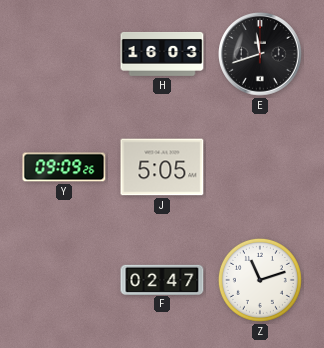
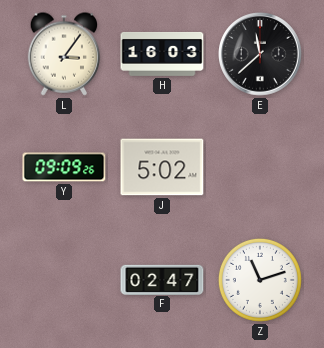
L: none -> 3:06
E: 11:42 -> 11:38
J: 5:05 -> 5:02
